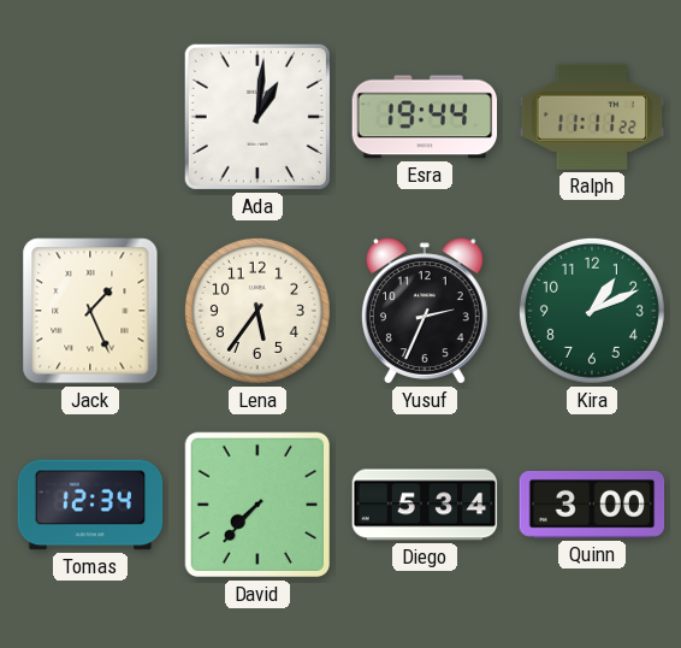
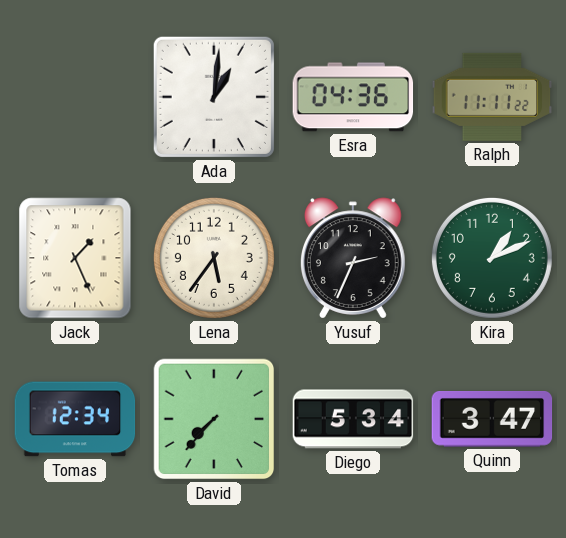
Esra: 19:44 -> 04:36
Quinn: 3:00 -> 3:47
